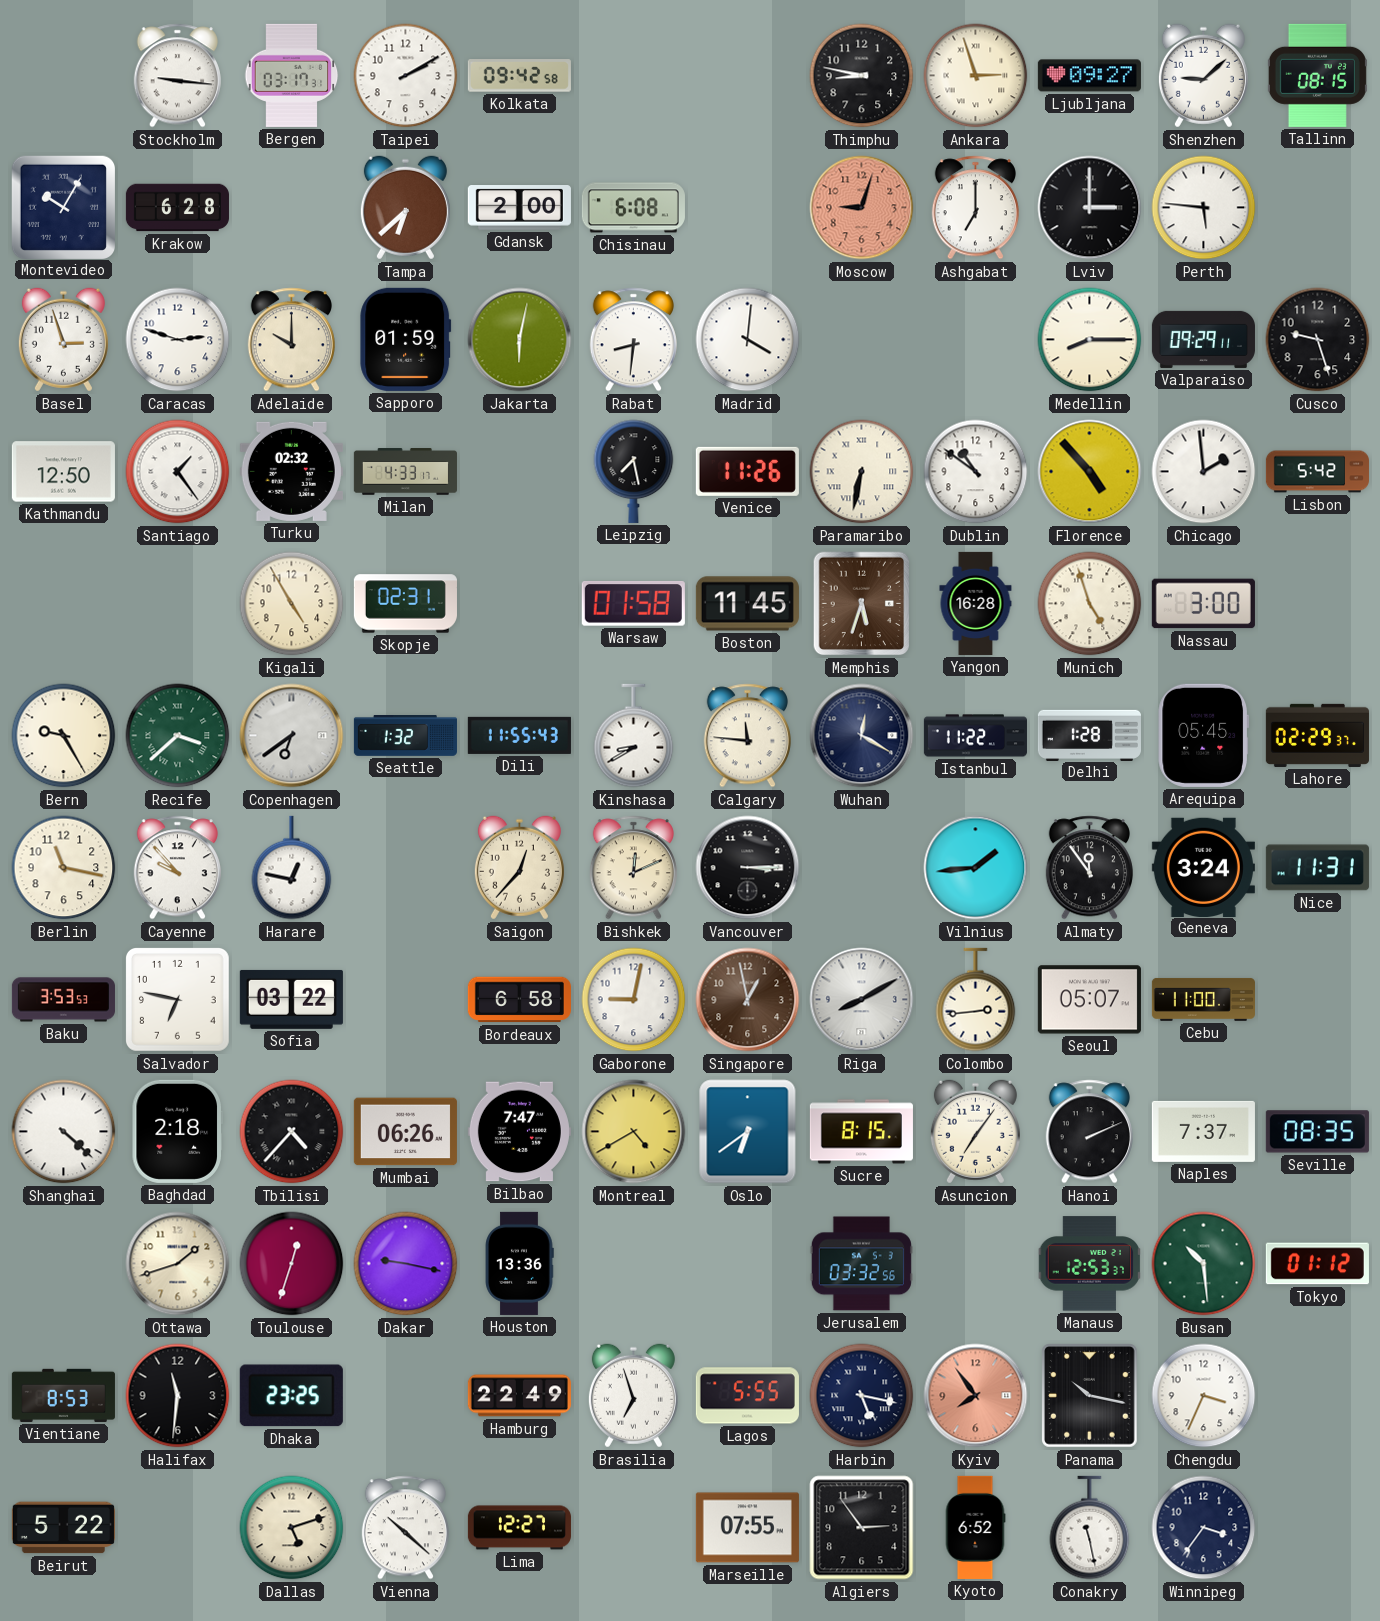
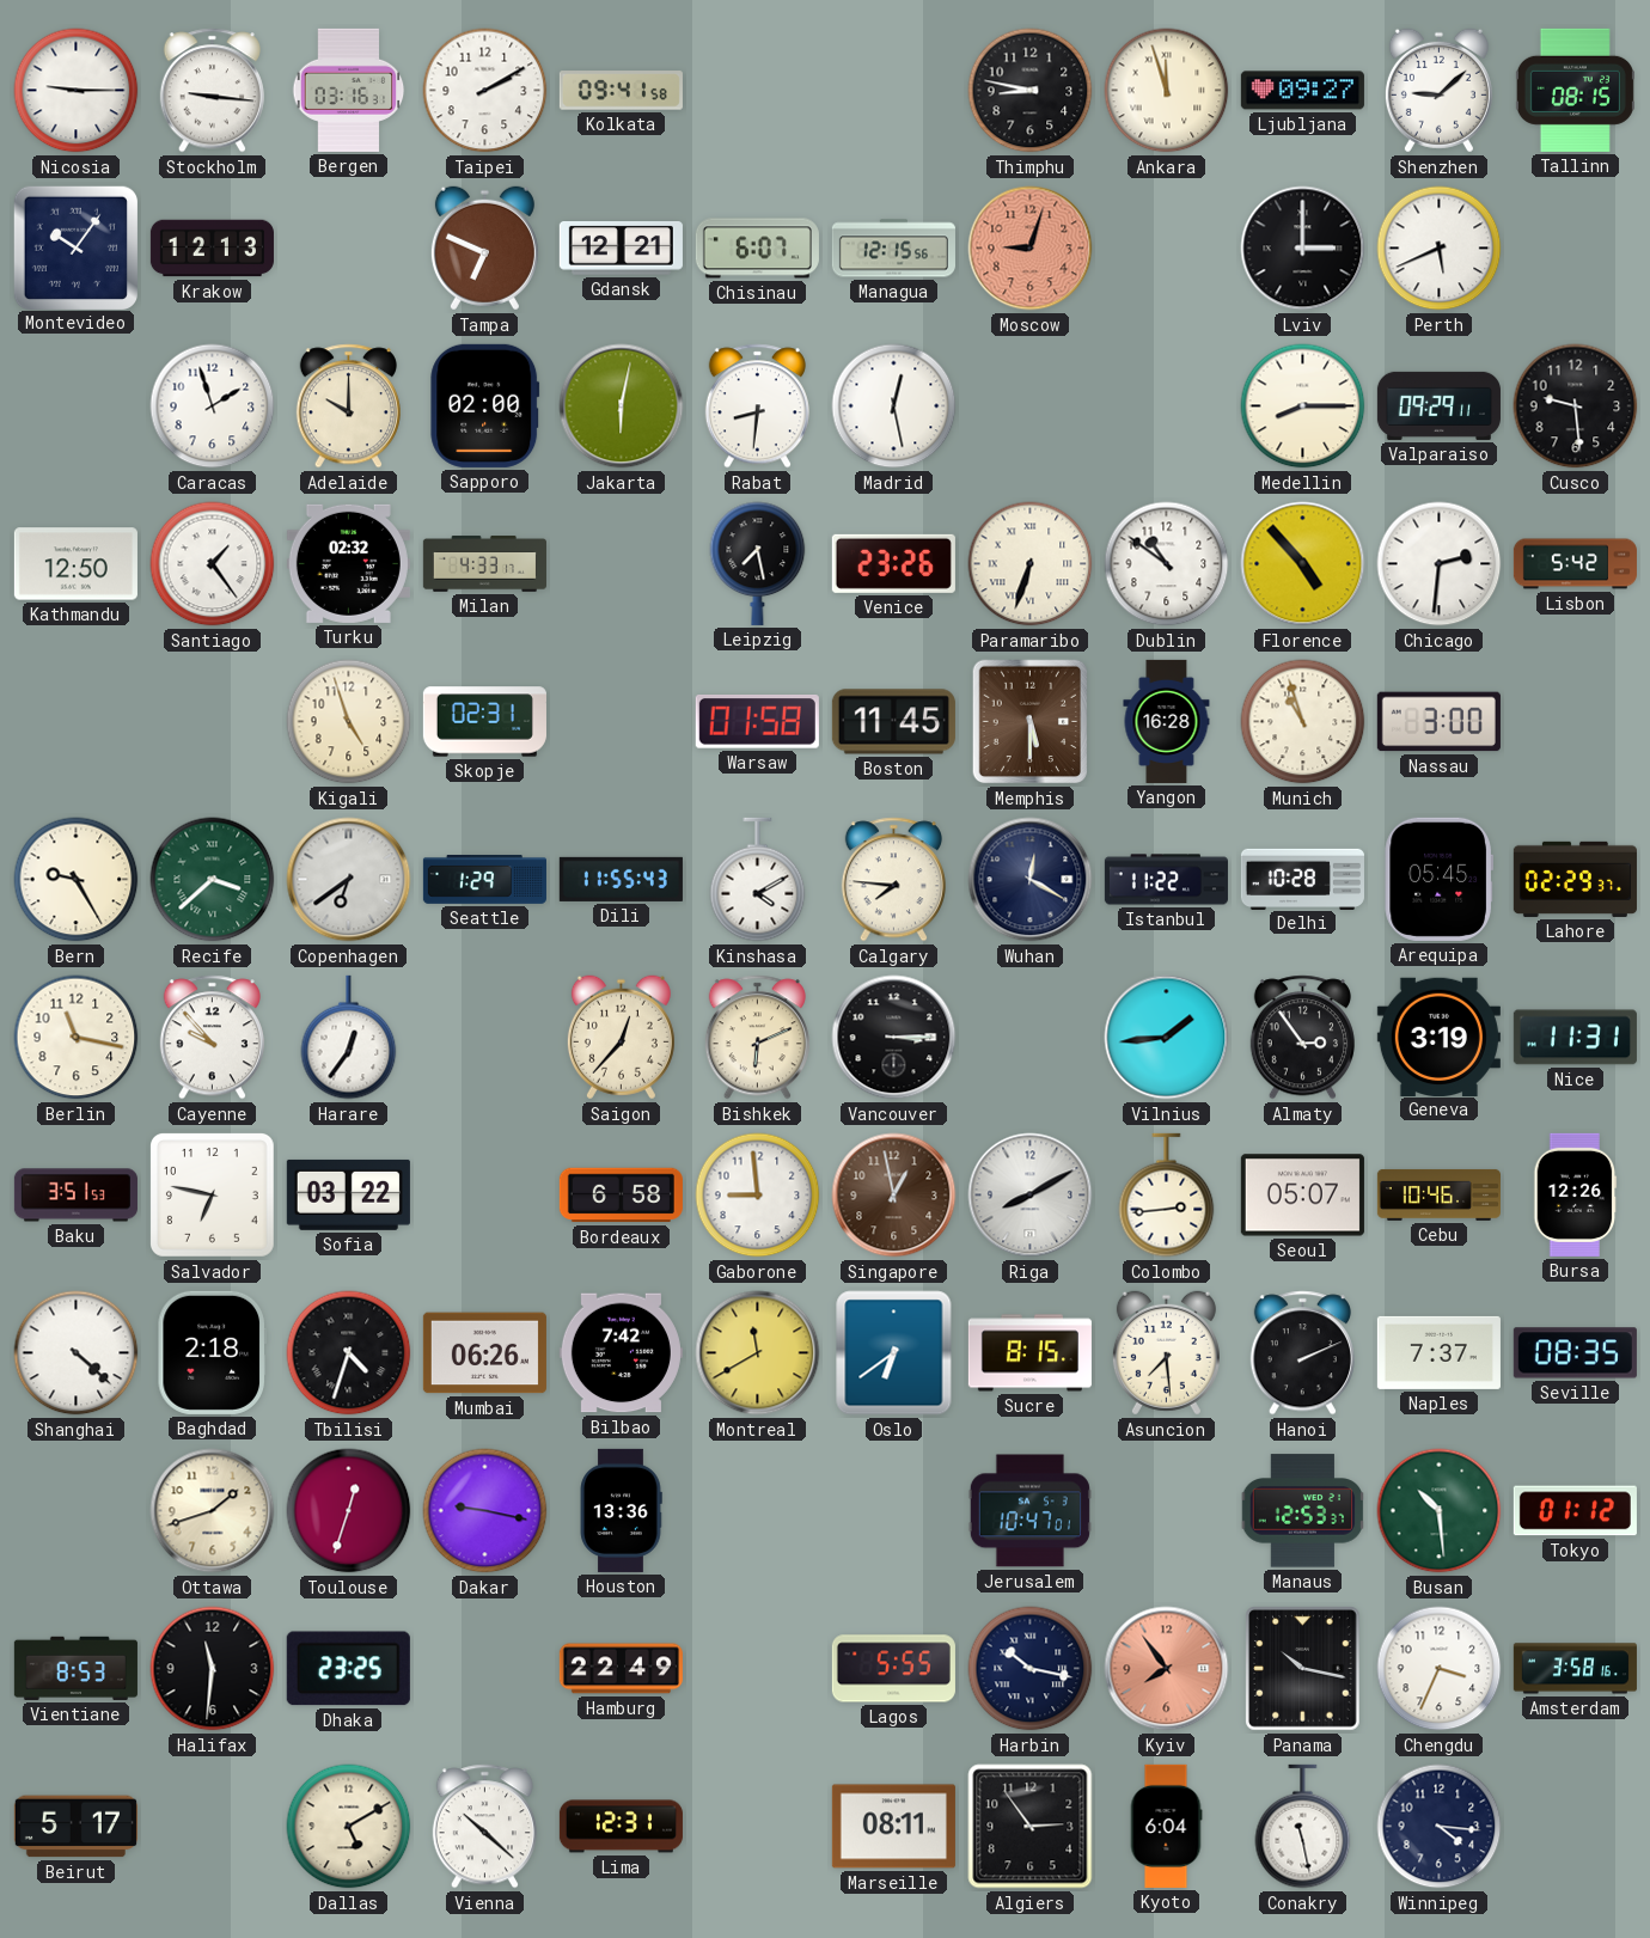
Nicosia: none -> 9:15
Bergen: 03:17 -> 03:16
Kolkata: 09:42 -> 09:41
Ankara: 2:57 -> 11:57
Montevideo: 10:05 -> 10:06
Krakow: 6:28 -> 12:13
Tampa: 6:38 -> 6:49
Gdansk: 2:00 -> 12:21
Chisinau: 6:08 -> 6:07
Managua: none -> 12:15
Ashgabat: 7:00 -> none
Perth: 5:46 -> 5:41
Basel: 2:57 -> none
Caracas: 2:48 -> 1:57
Sapporo: 01:59 -> 02:00
Madrid: 4:01 -> 12:28
Cusco: 9:27 -> 9:29
Venice: 11:26 -> 23:26
Paramaribo: 6:32 -> 6:33
Chicago: 1:59 -> 2:31
Kigali: 4:55 -> 4:57
Memphis: 5:33 -> 5:30
Munich: 4:57 -> 10:57
Seattle: 1:32 -> 1:29
Kinshasa: 8:40 -> 4:10
Calgary: 11:46 -> 7:46
Delhi: 1:28 -> 10:28
Harare: 12:47 -> 12:36
Bishkek: 12:11 -> 6:11
Almaty: 11:54 -> 2:54
Geneva: 3:24 -> 3:19
Baku: 3:53 -> 3:51
Gaborone: 9:02 -> 8:59
Cebu: 11:00 -> 10:46
Bursa: none -> 12:26
Tbilisi: 4:37 -> 4:33
Bilbao: 7:47 -> 7:42
Montreal: 4:40 -> 11:40
Asuncion: 7:06 -> 7:29
Jerusalem: 03:32 -> 10:47
Brasilia: 6:57 -> none
Harbin: 5:17 -> 10:17
Amsterdam: none -> 3:58
Beirut: 5:22 -> 5:17
Dallas: 5:12 -> 5:10
Lima: 12:27 -> 12:31
Marseille: 07:55 -> 08:11
Kyoto: 6:52 -> 6:04
Winnipeg: 3:36 -> 4:16
